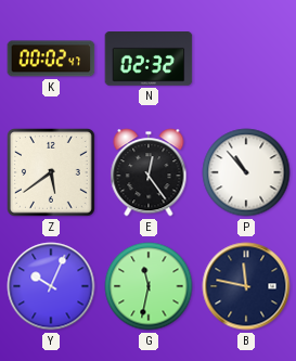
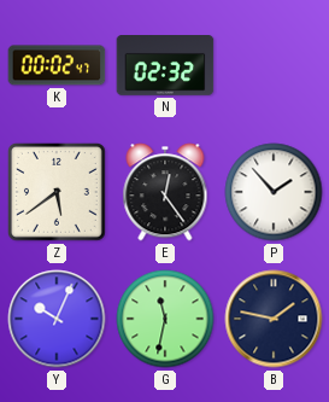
P: 10:53 -> 1:53
B: 11:47 -> 1:47
